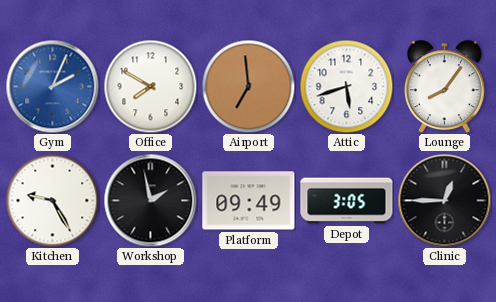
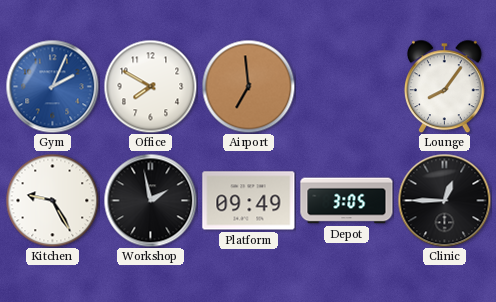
Attic: 5:42 -> none
